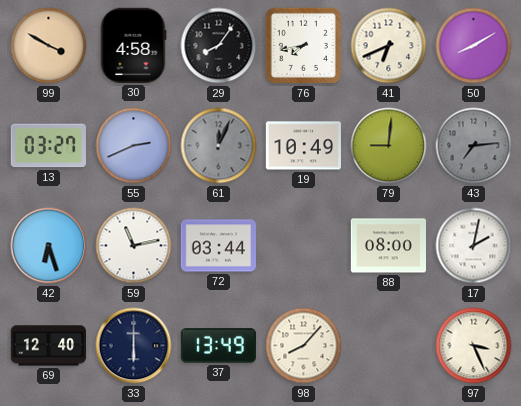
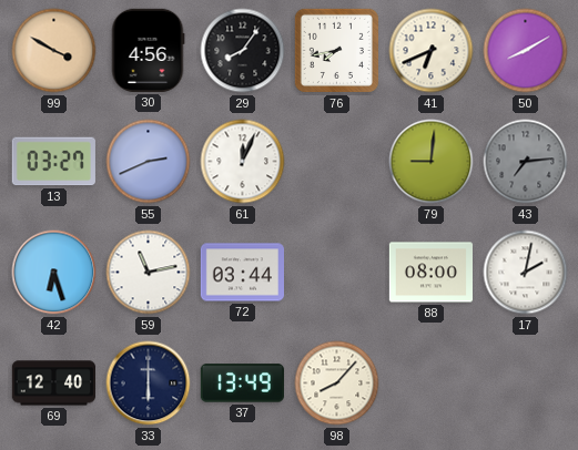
30: 4:58 -> 4:56
61 dial: grey -> white
19: 10:49 -> none
97: 3:26 -> none
